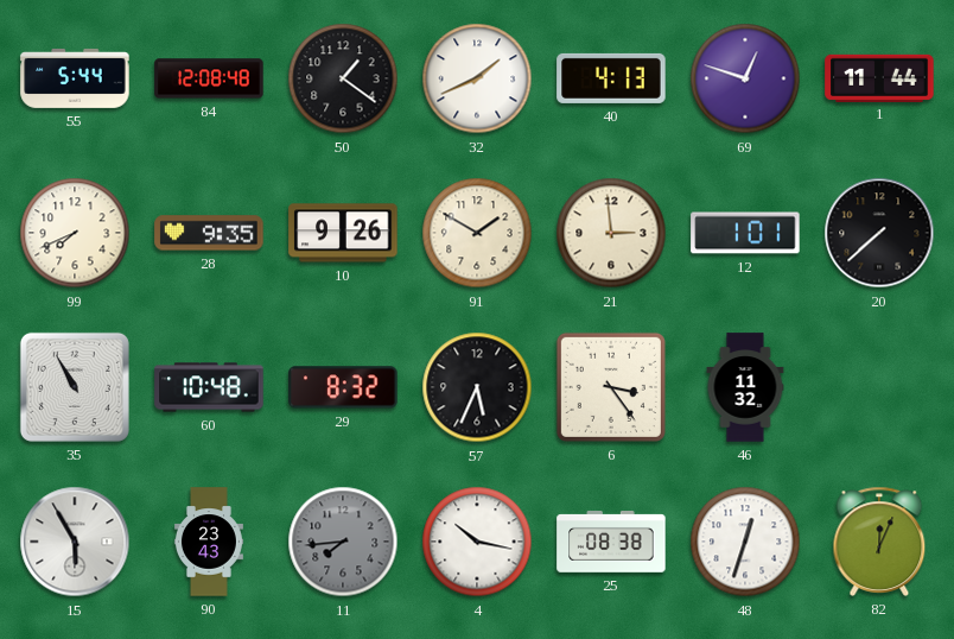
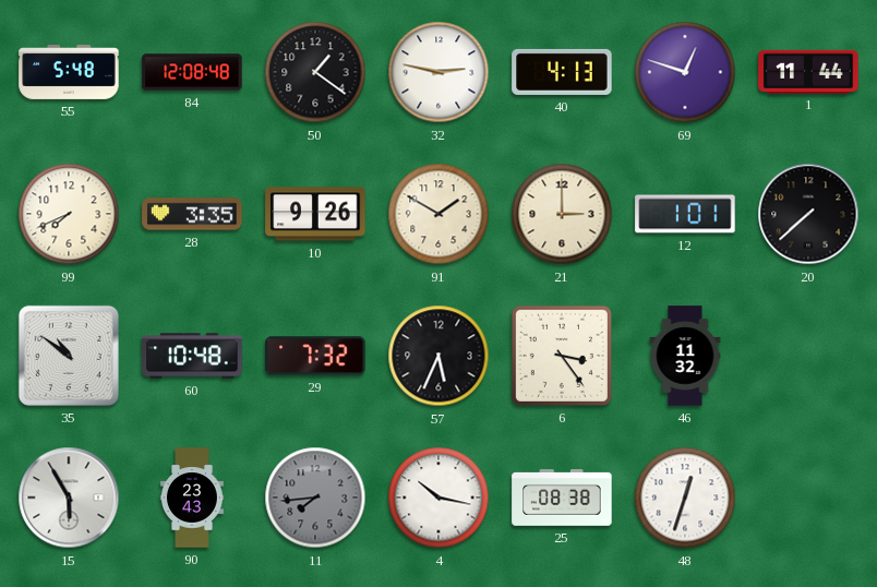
55: 5:44 -> 5:48
32: 1:41 -> 2:47
28: 9:35 -> 3:35
21: 2:59 -> 3:00
35: 10:55 -> 10:51
29: 8:32 -> 7:32
82: 12:04 -> none
